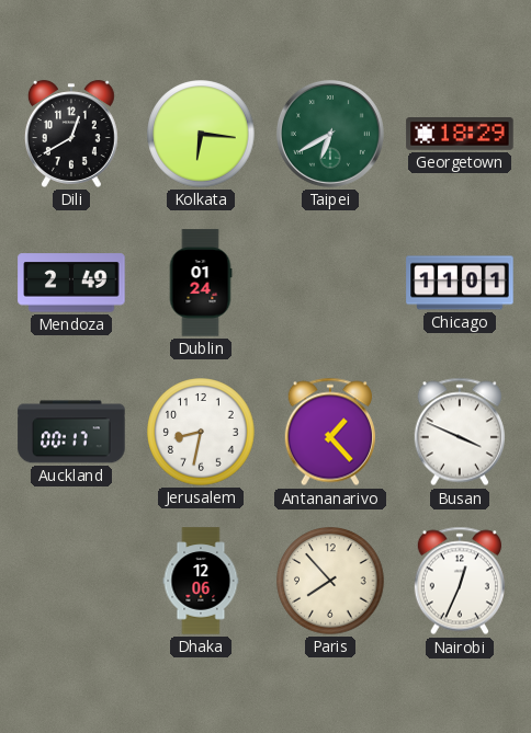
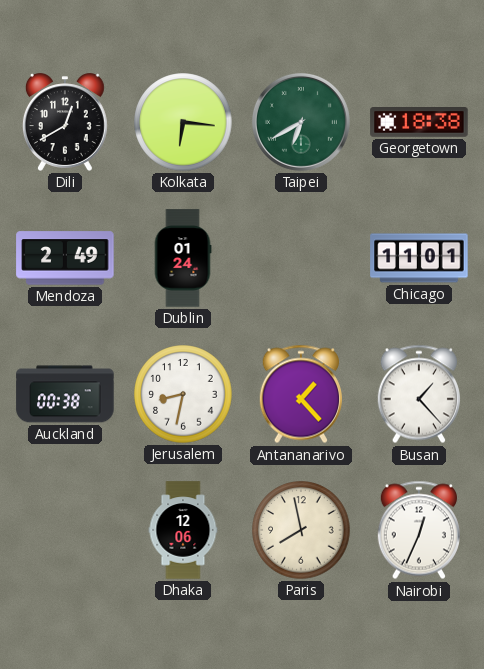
Georgetown: 18:29 -> 18:38
Auckland: 00:17 -> 00:38
Busan: 3:49 -> 1:23
Paris: 7:53 -> 7:58
